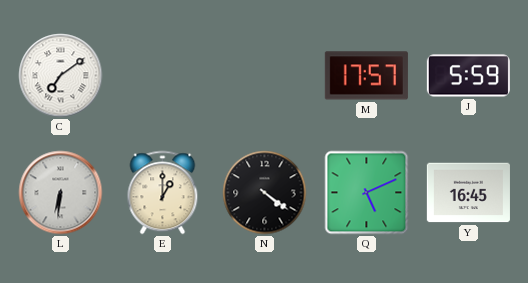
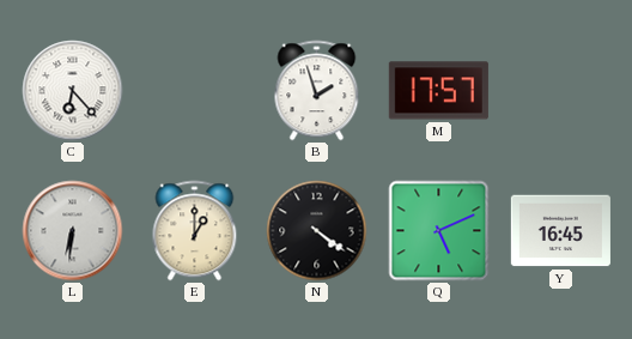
C: 7:09 -> 6:23
B: none -> 1:57
J: 5:59 -> none
